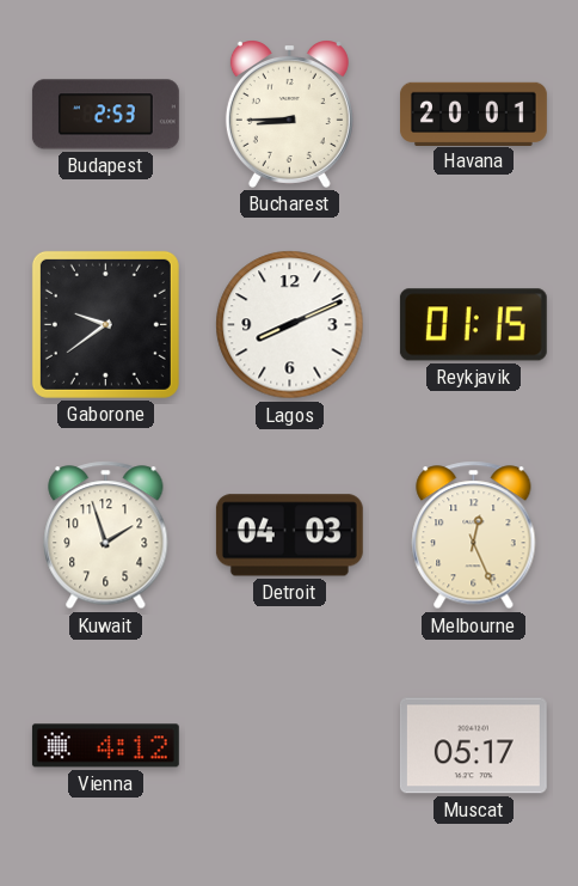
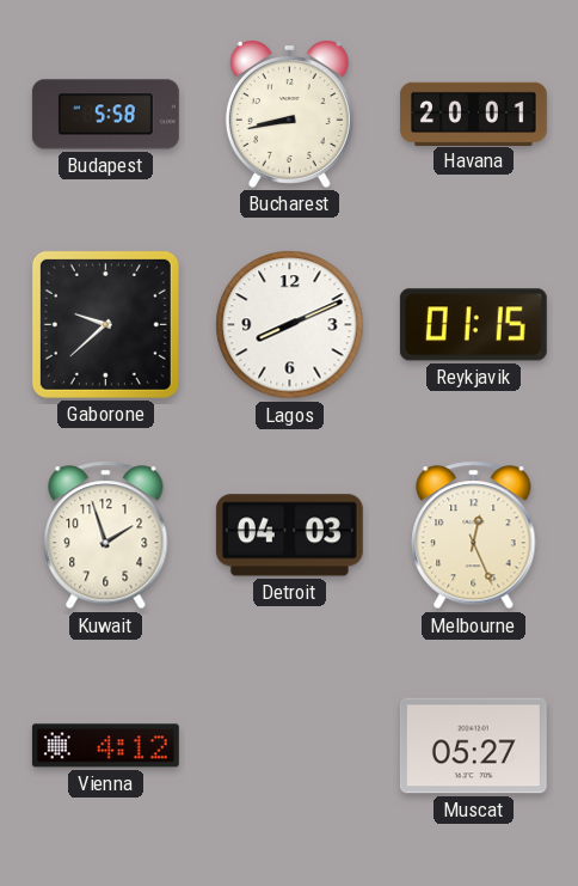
Budapest: 2:53 -> 5:58
Bucharest: 8:45 -> 8:43
Gaborone: 9:39 -> 9:38
Muscat: 05:17 -> 05:27
